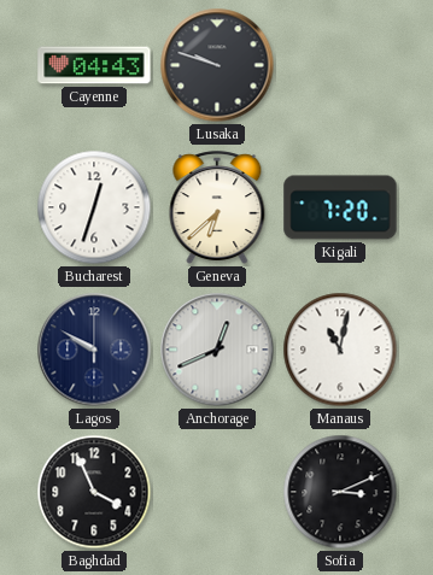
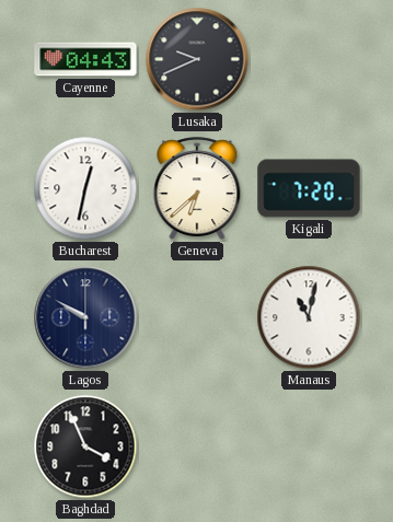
Lusaka: 9:48 -> 9:41
Bucharest: 12:33 -> 12:32
Anchorage: 12:41 -> none
Sofia: 3:11 -> none
